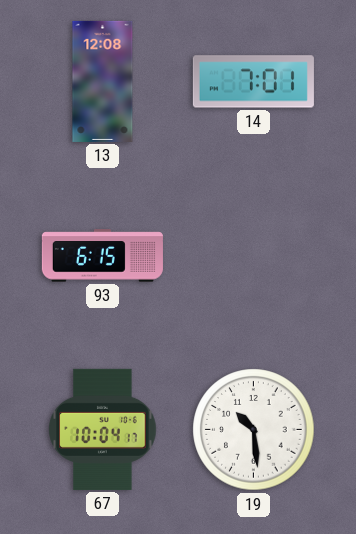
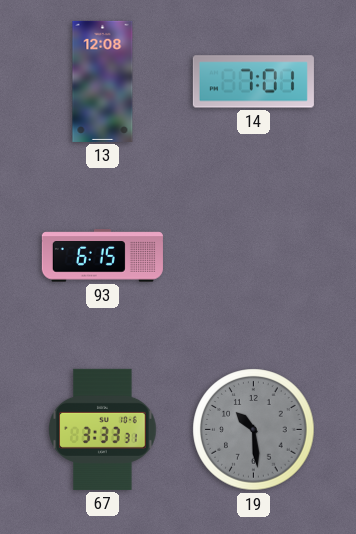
67: 10:04 -> 3:33
19 dial: white -> grey
